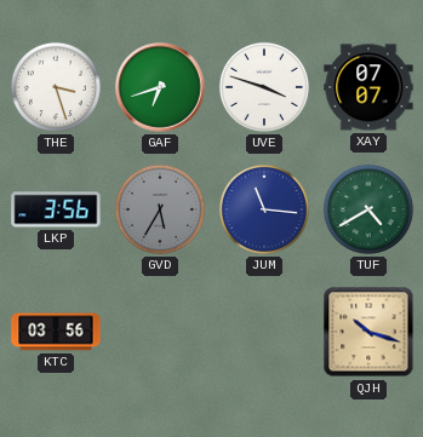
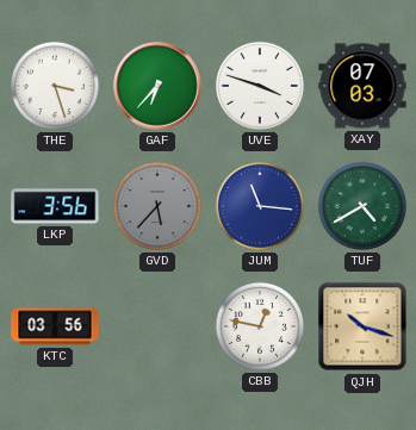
GAF: 6:42 -> 6:37
XAY: 07:07 -> 07:03
GVD: 5:35 -> 5:37
CBB: none -> 12:47
